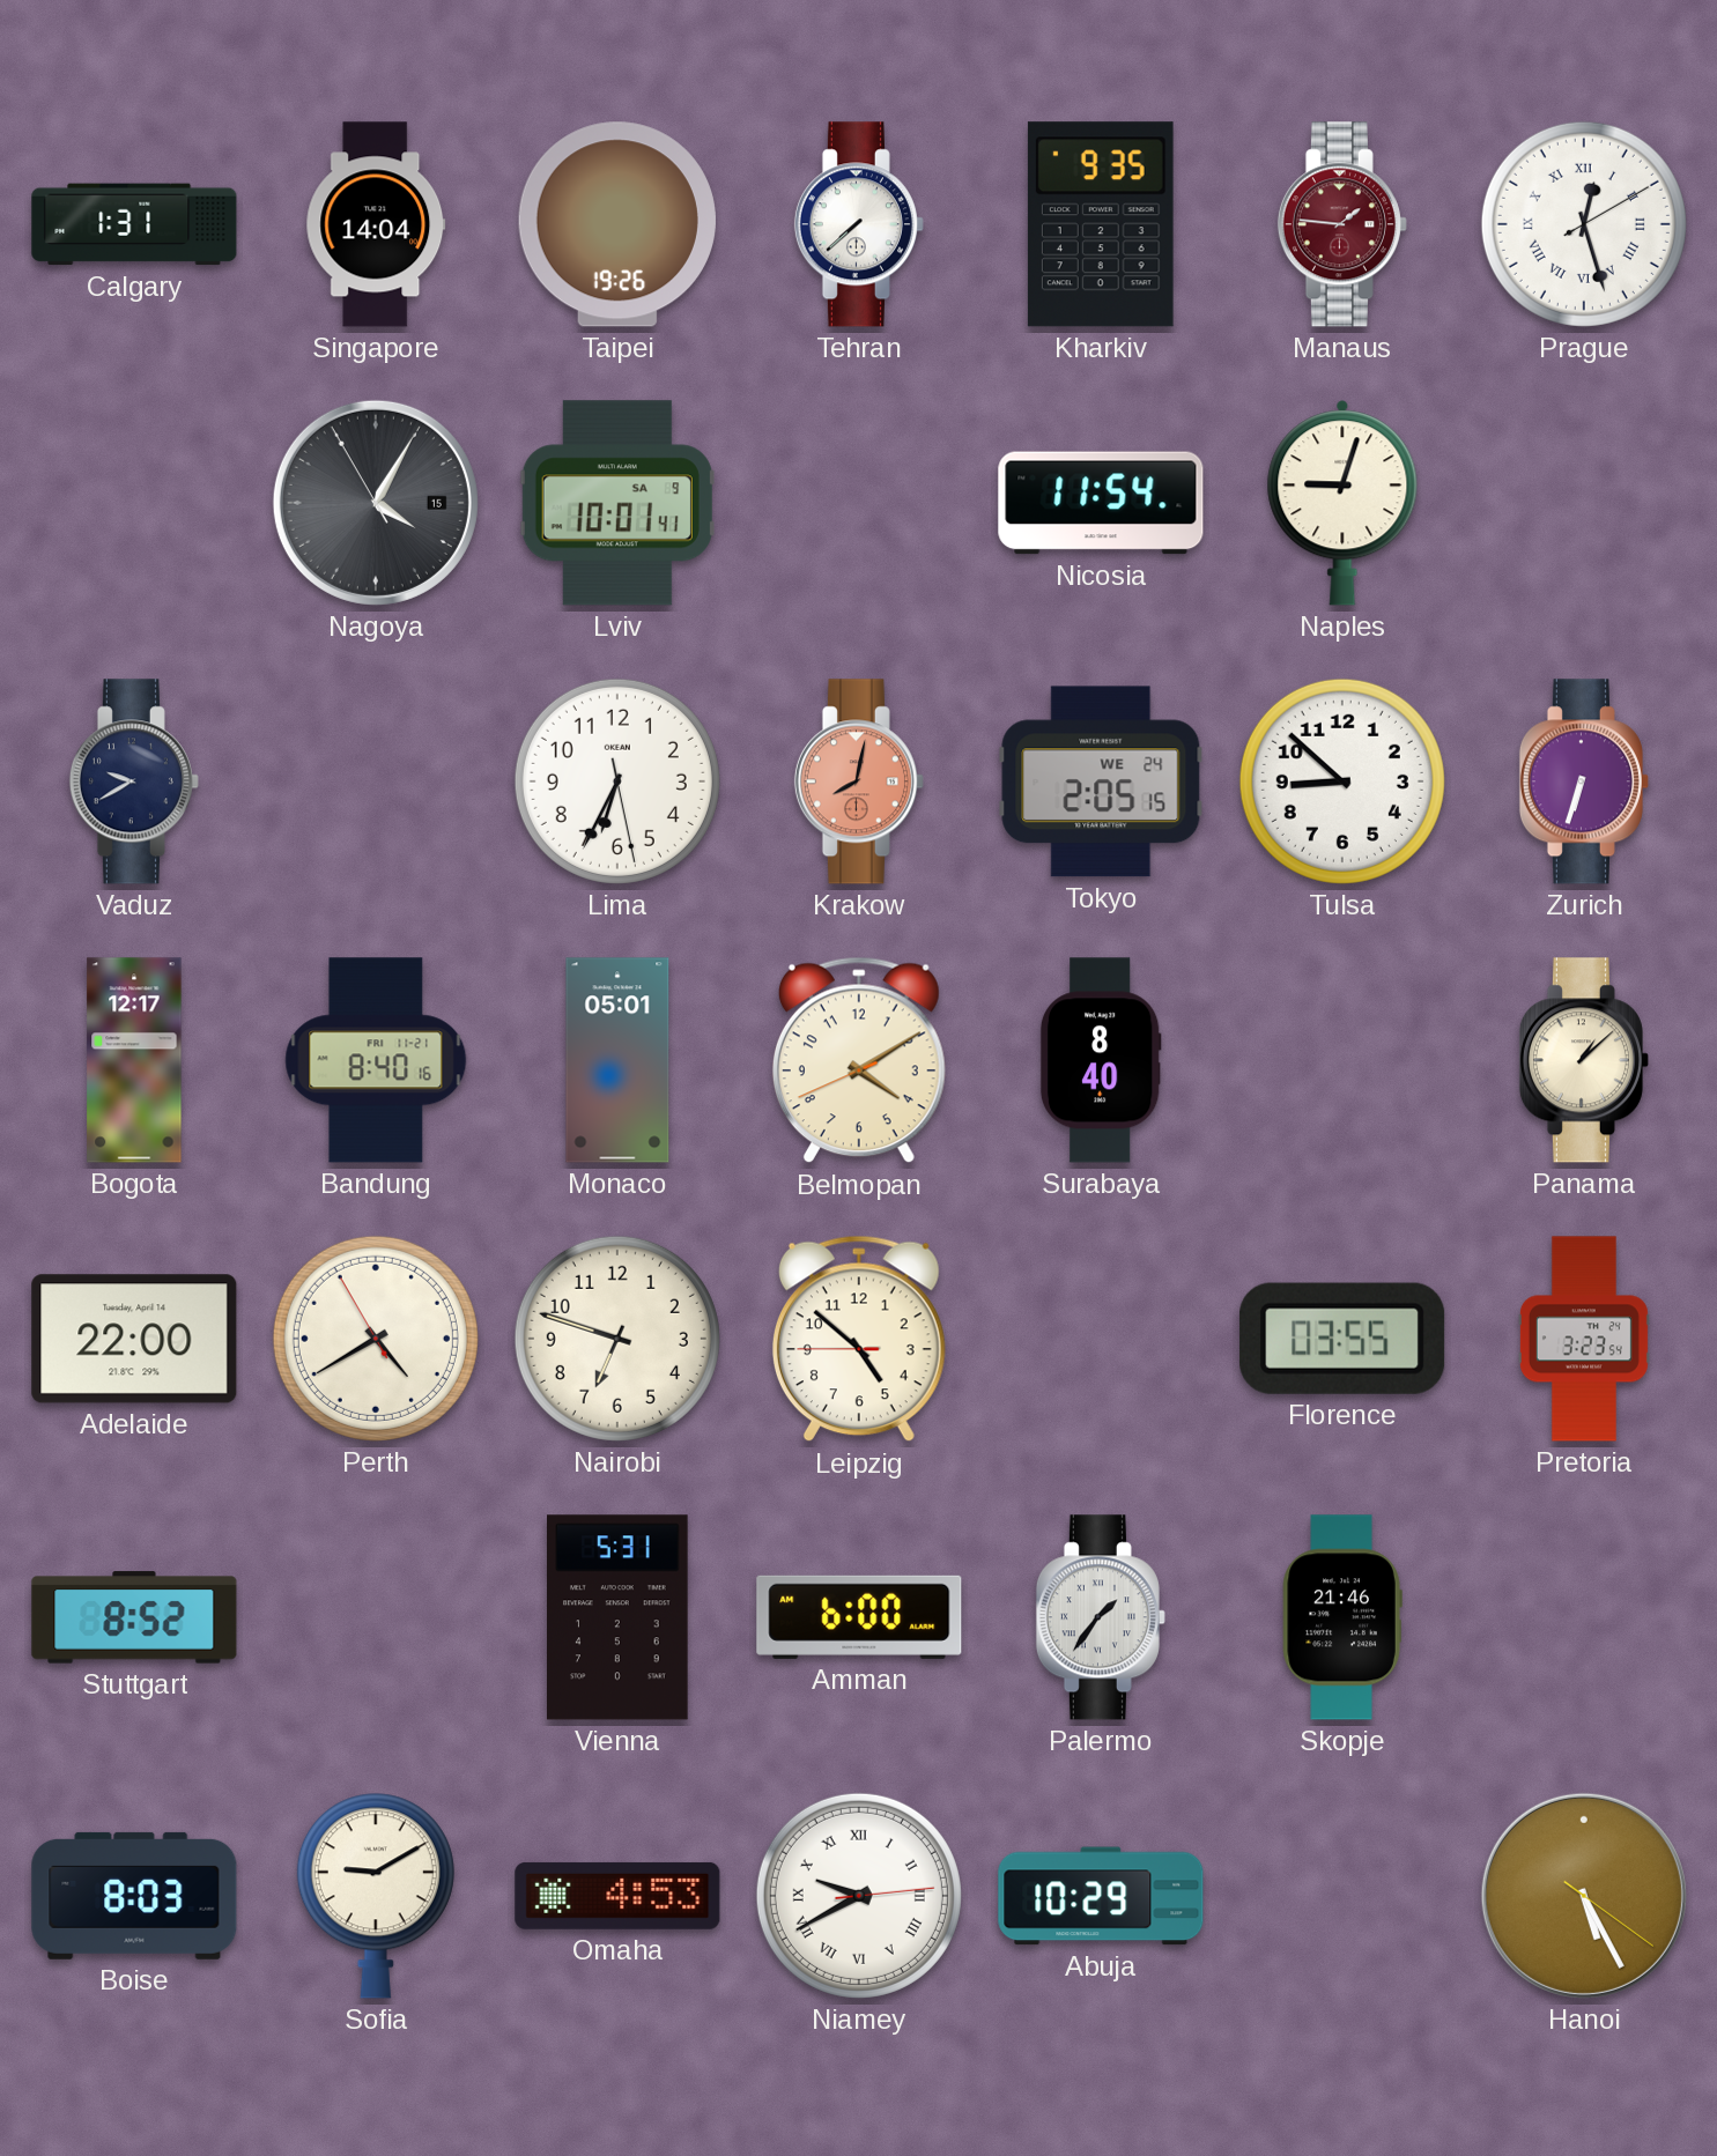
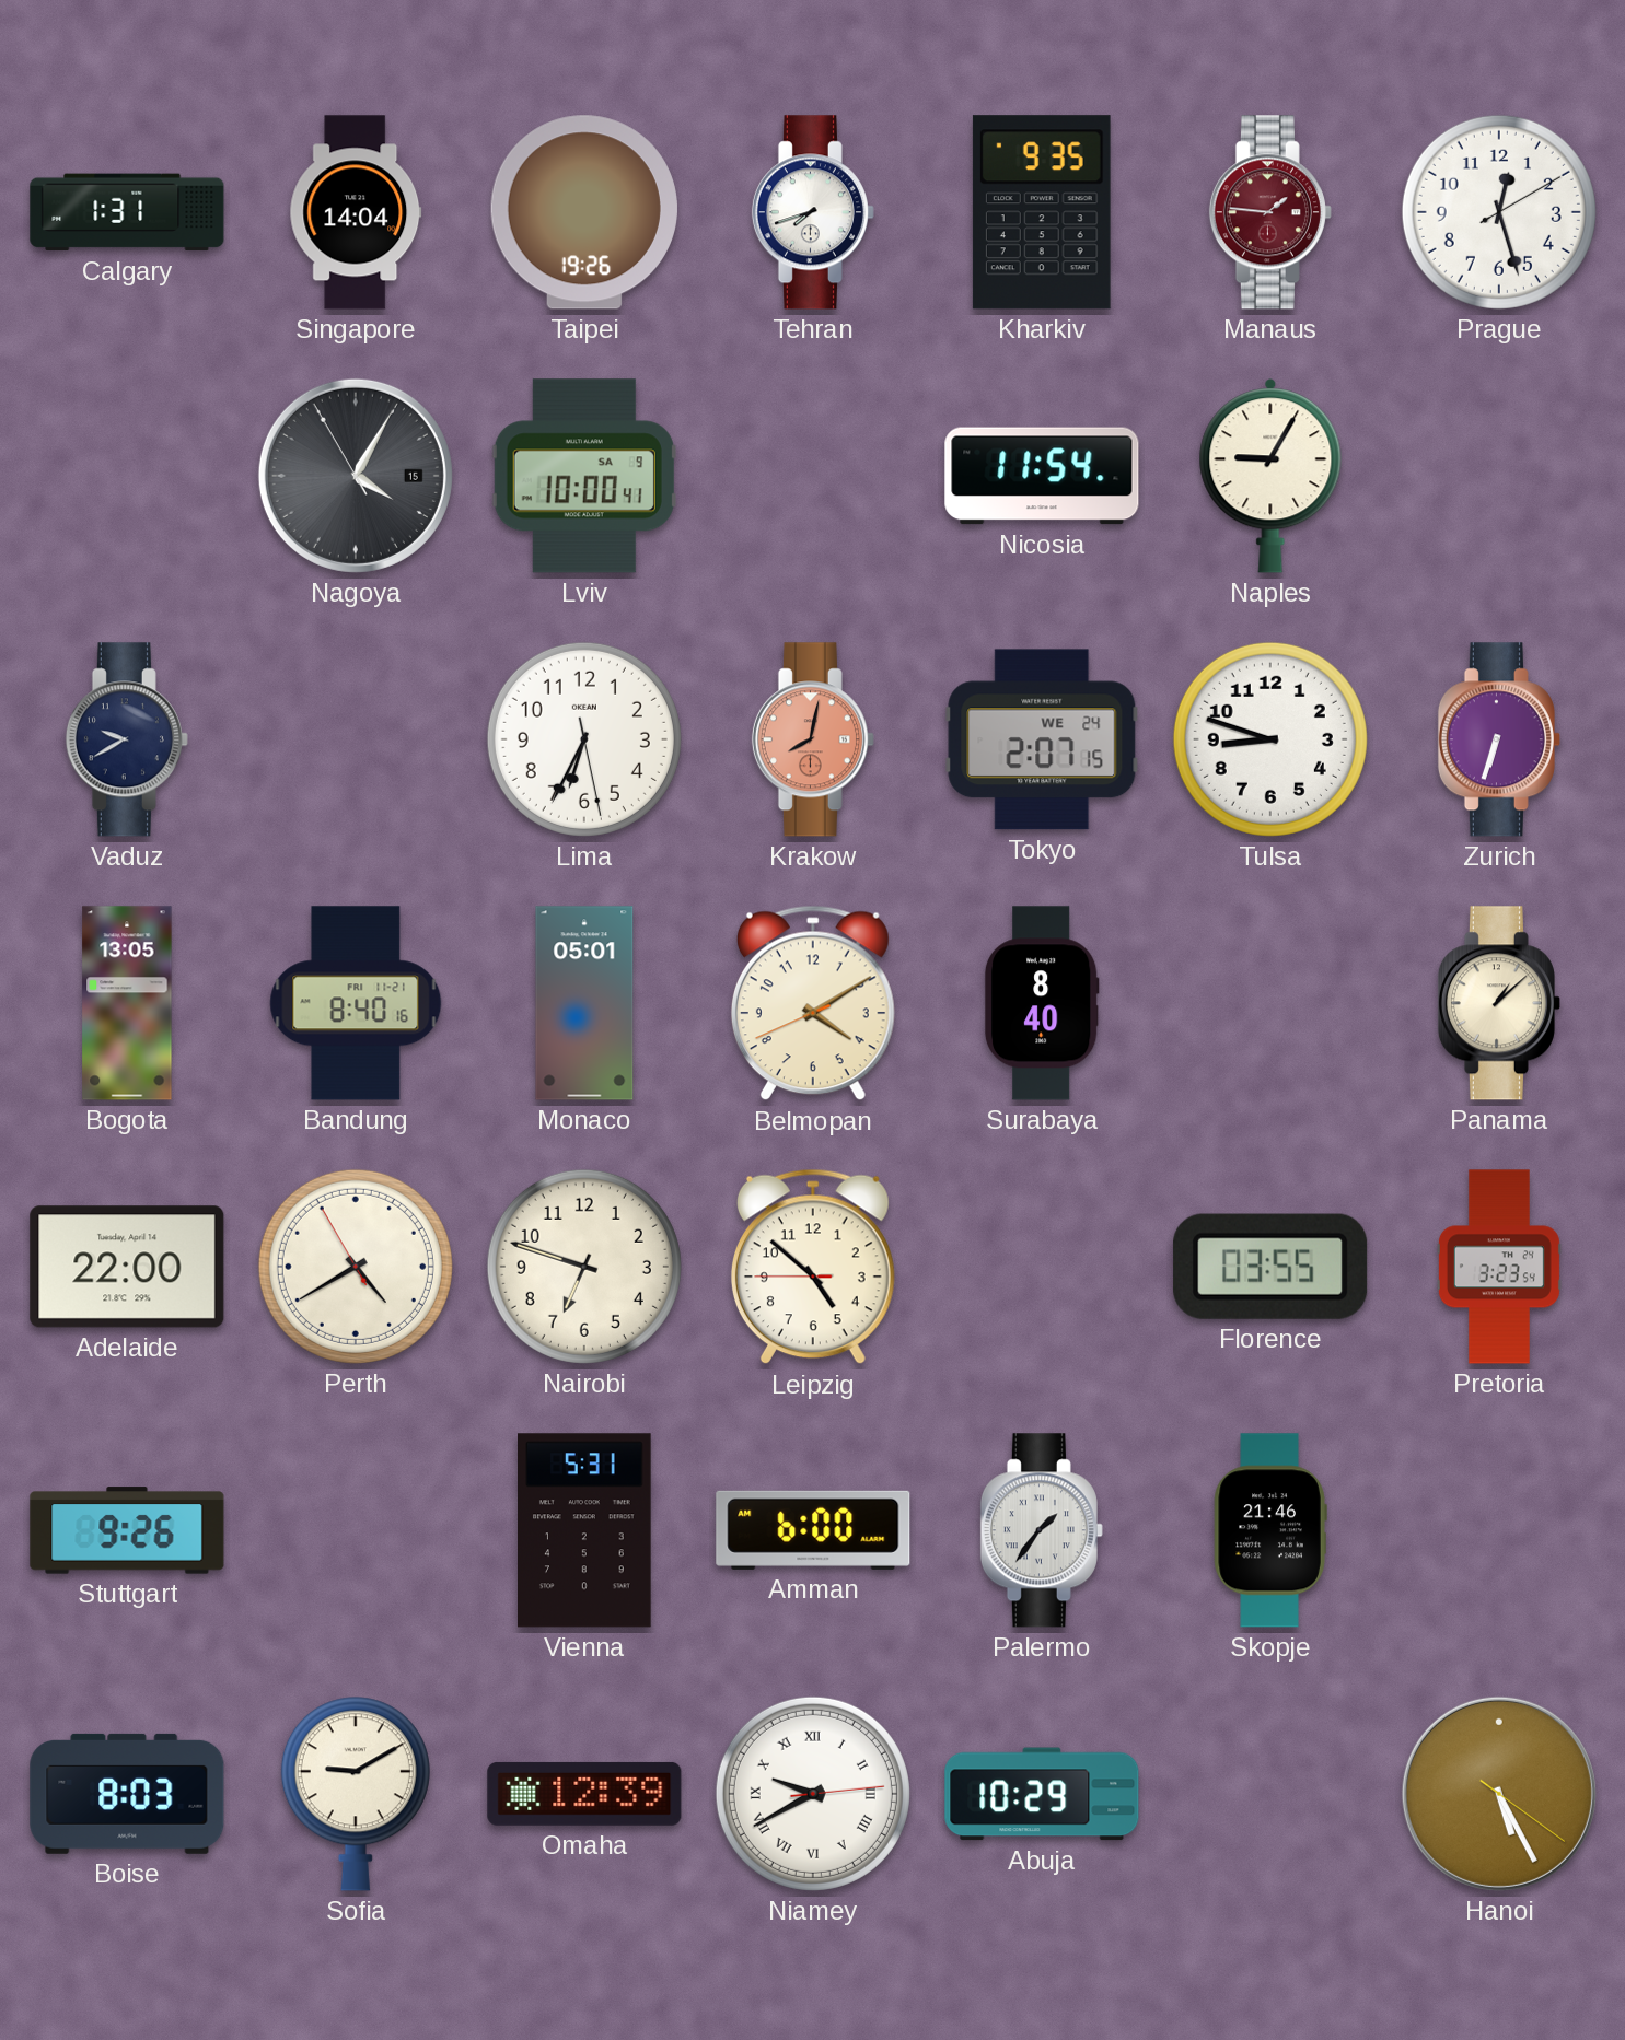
Tehran: 7:38 -> 7:42
Prague numerals: Roman -> Arabic
Lviv: 10:01 -> 10:00
Naples: 9:03 -> 9:05
Tokyo: 2:05 -> 2:07
Tulsa: 8:52 -> 8:48
Bogota: 12:17 -> 13:05
Stuttgart: 8:52 -> 9:26
Omaha: 4:53 -> 12:39
